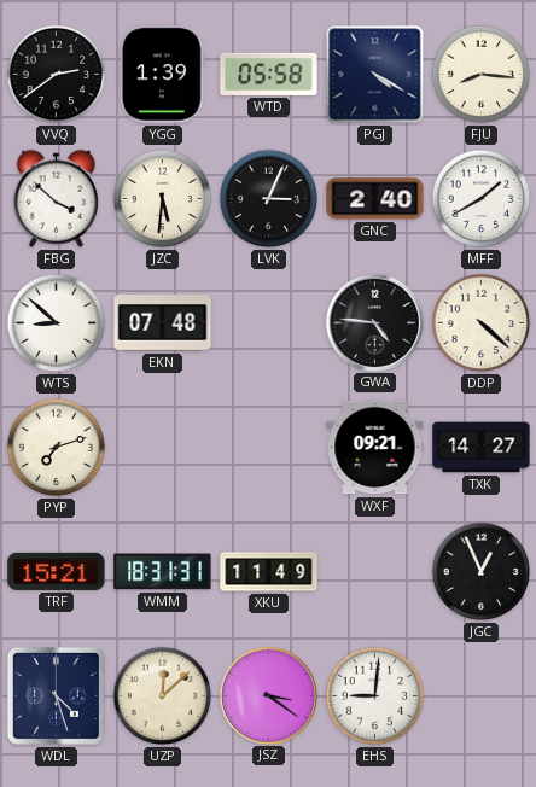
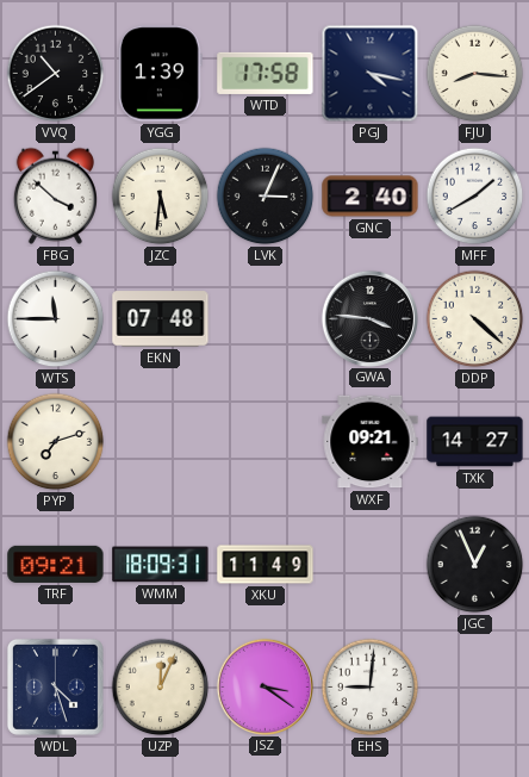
VVQ: 2:39 -> 10:39
WTD: 05:58 -> 17:58
PGJ: 4:20 -> 4:17
WTS: 8:52 -> 11:45
GWA: 4:46 -> 3:46
TRF: 15:21 -> 09:21
WMM: 18:31 -> 18:09
UZP: 12:08 -> 12:04
